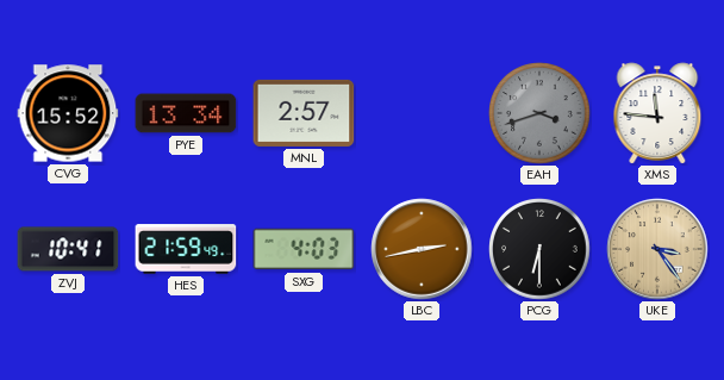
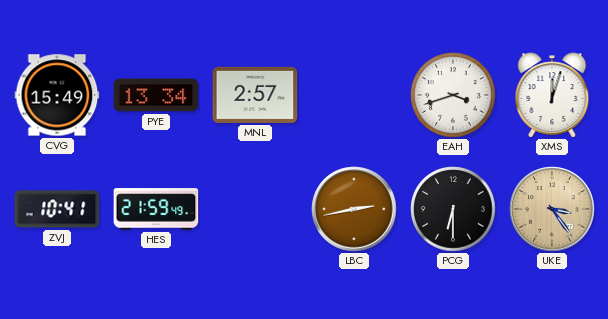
CVG: 15:52 -> 15:49
EAH dial: grey -> white
XMS: 11:46 -> 12:03
SXG: 4:03 -> none
